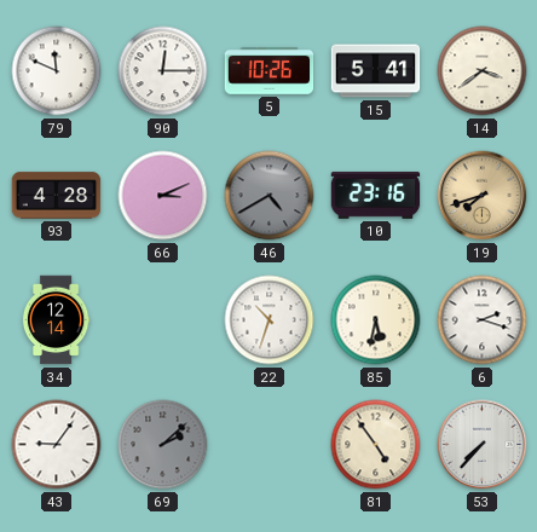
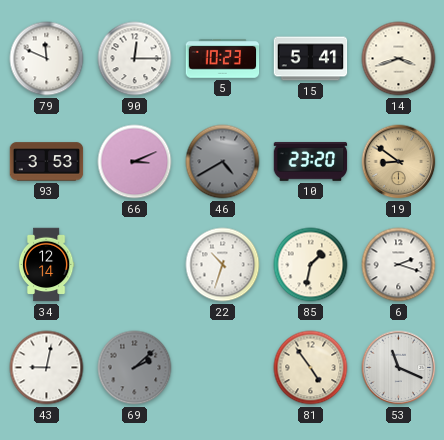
5: 10:26 -> 10:23
14: 3:39 -> 3:42
93: 4:28 -> 3:53
10: 23:16 -> 23:20
19: 7:42 -> 8:51
85: 5:32 -> 1:32
43: 9:06 -> 9:02
53: 7:37 -> 11:19
